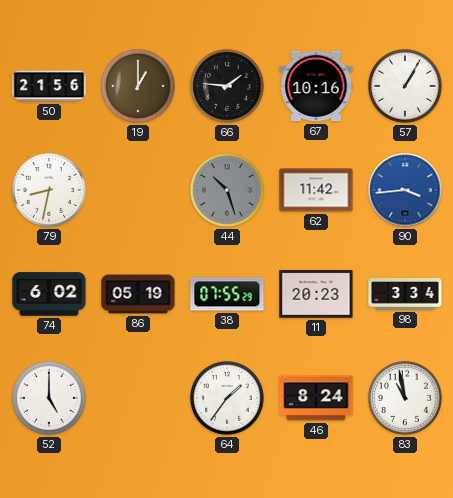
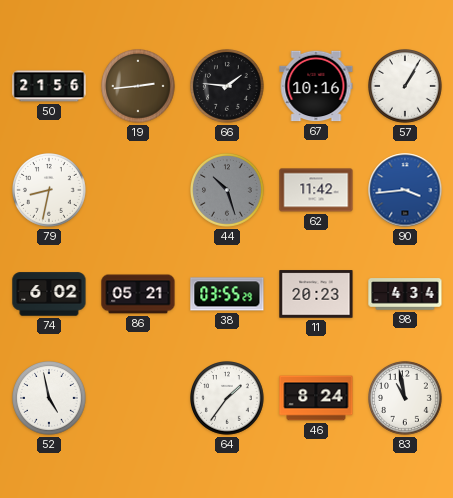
19: 1:00 -> 2:44
86: 05:19 -> 05:21
38: 07:55 -> 03:55
98: 3:34 -> 4:34
52: 5:00 -> 4:58
